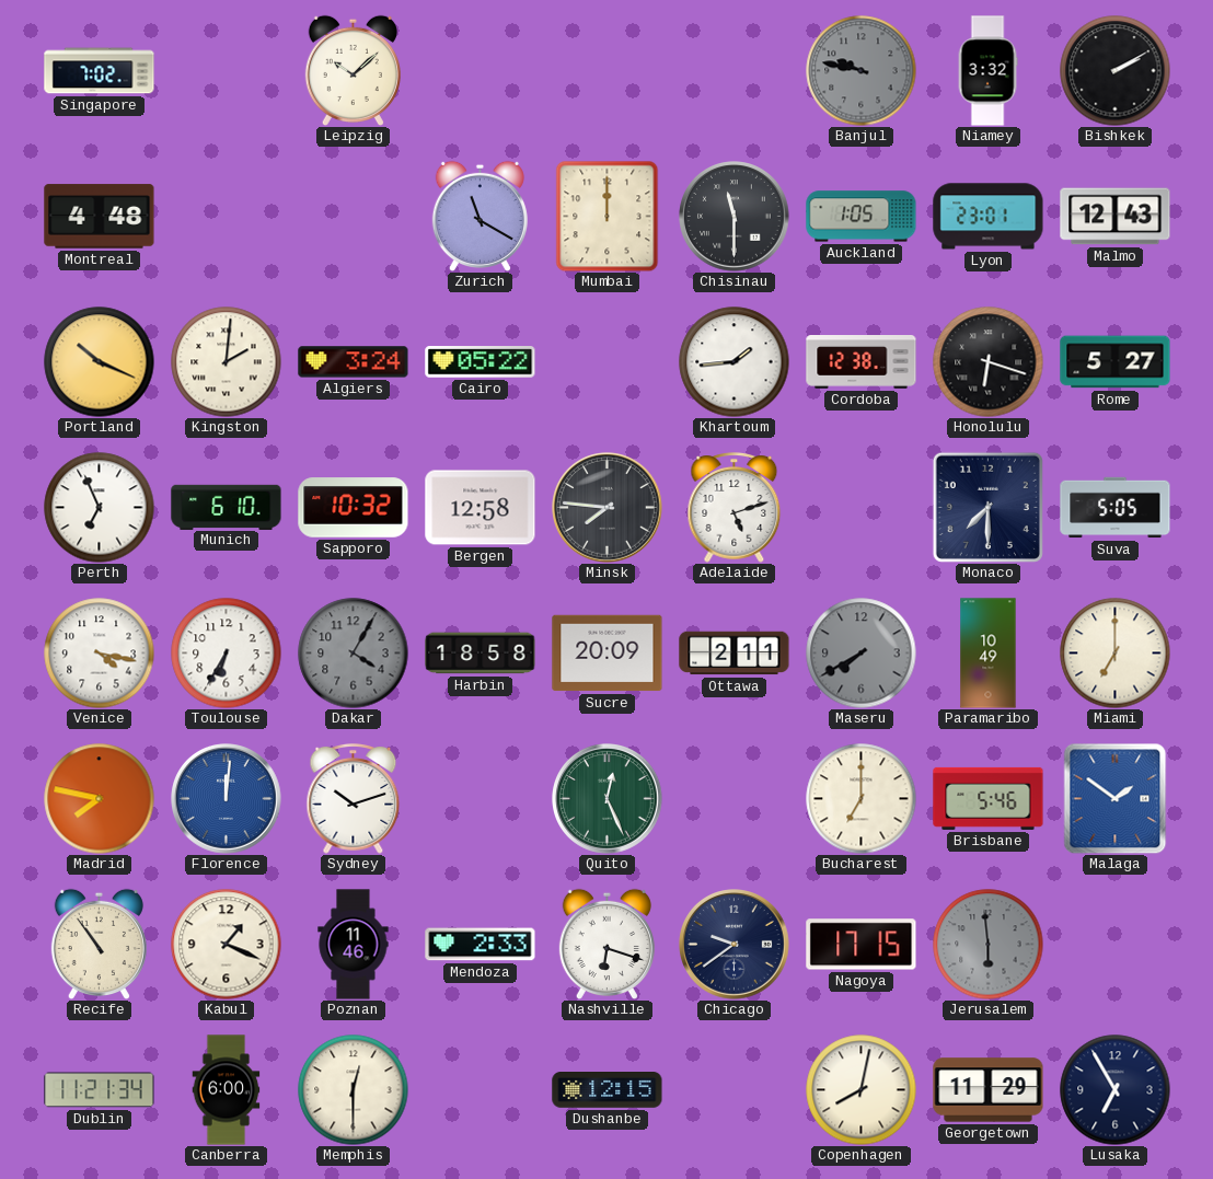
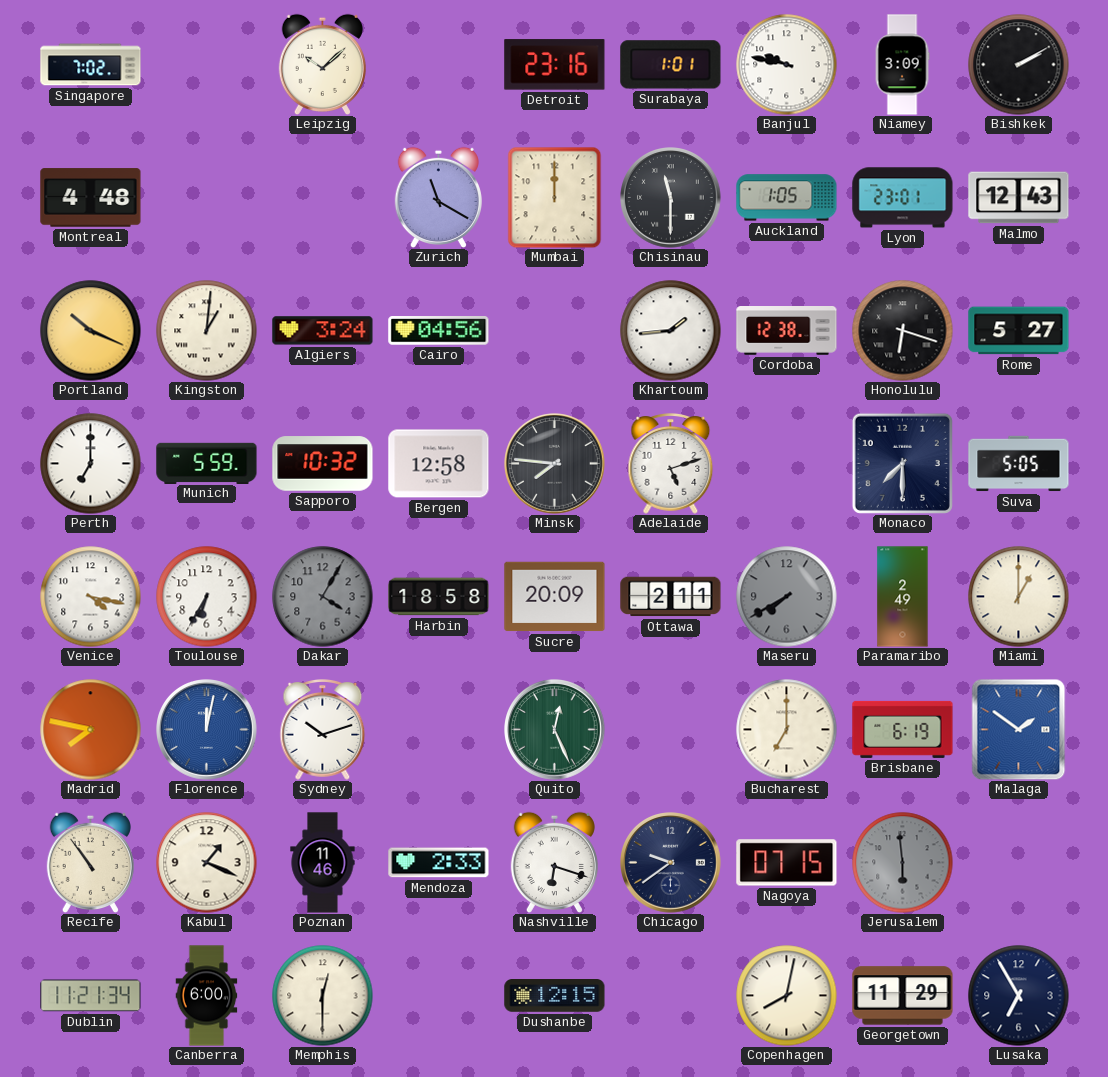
Detroit: none -> 23:16
Surabaya: none -> 1:01
Banjul dial: grey -> white
Niamey: 3:32 -> 3:09
Kingston: 2:01 -> 1:01
Cairo: 05:22 -> 04:56
Perth: 6:56 -> 7:00
Munich: 6:10 -> 5:59
Paramaribo: 10:49 -> 2:49
Miami: 7:00 -> 1:00
Florence: 12:01 -> 12:02
Brisbane: 5:46 -> 6:19
Nagoya: 17:15 -> 07:15
